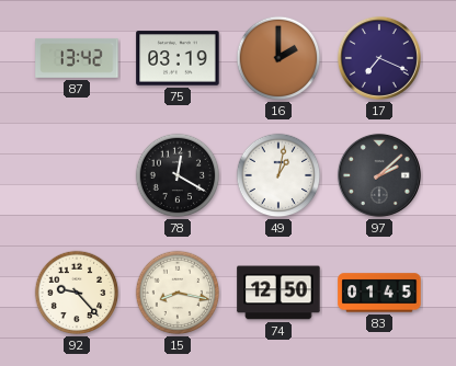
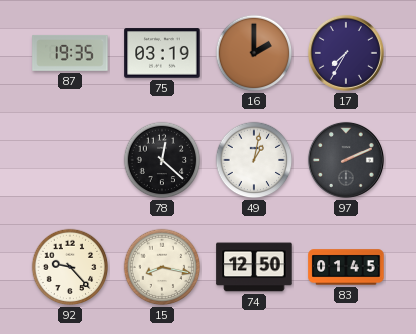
87: 13:42 -> 19:35
17: 7:19 -> 7:35
78: 12:20 -> 12:22
97: 2:08 -> 2:11
